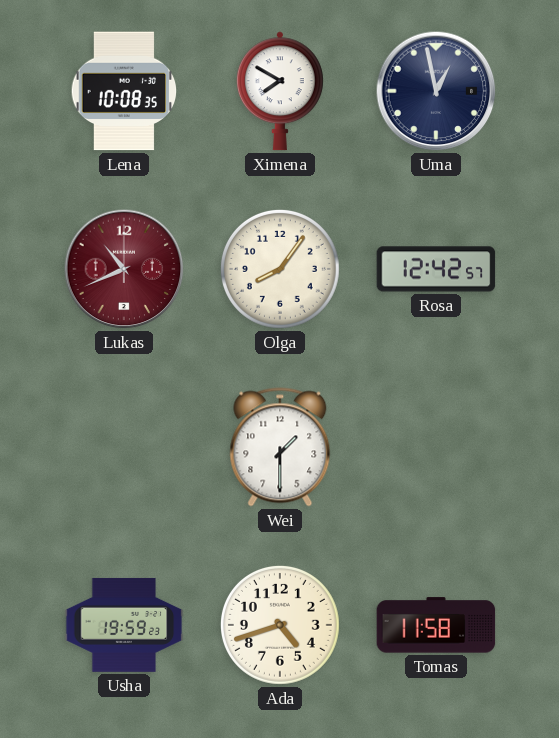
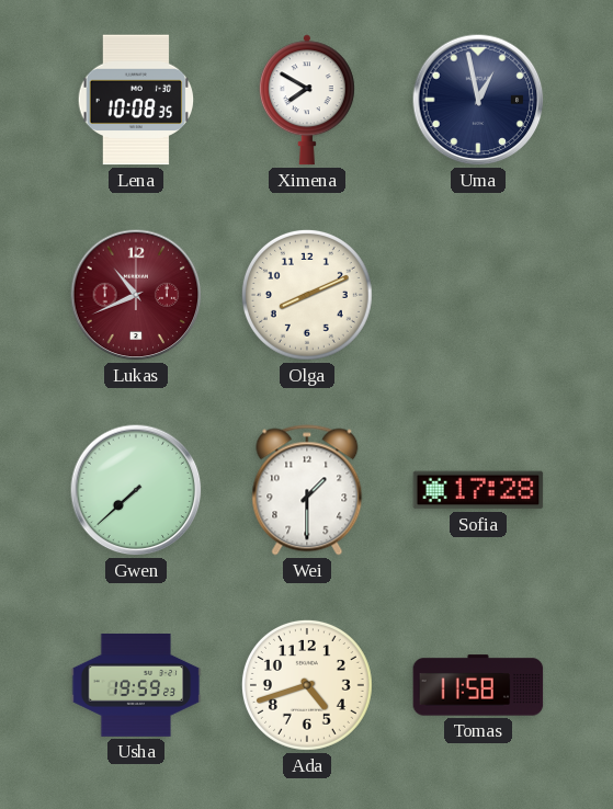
Olga: 8:06 -> 8:11
Rosa: 12:42 -> none
Gwen: none -> 7:38
Sofia: none -> 17:28
